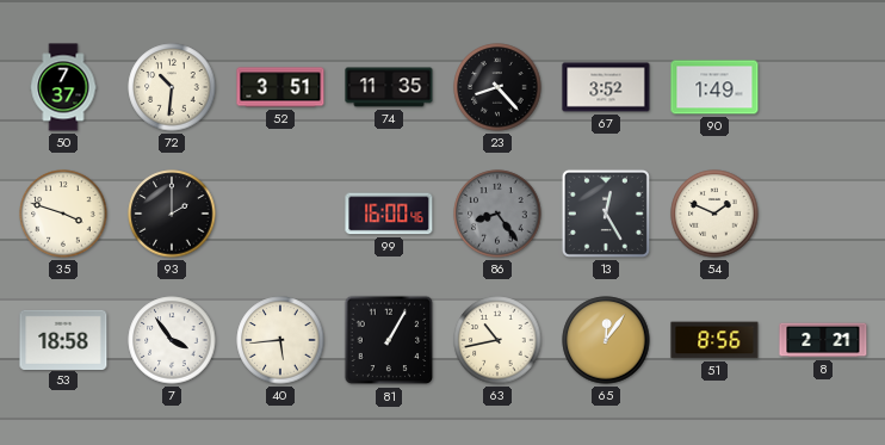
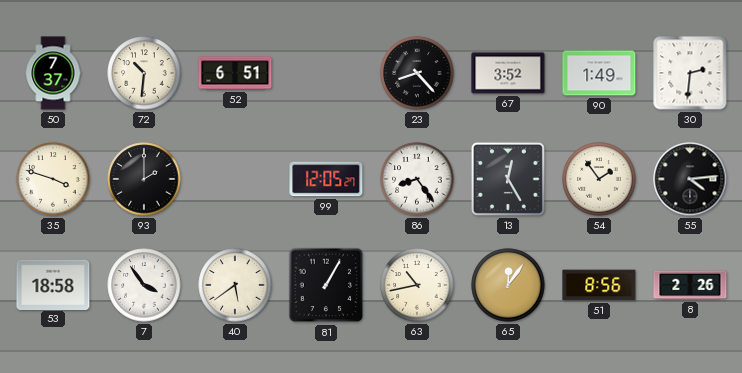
52: 3:51 -> 6:51
74: 11:35 -> none
30: none -> 2:31
99: 16:00 -> 12:05
86 dial: grey -> white
54: 1:49 -> 1:54
55: none -> 4:14
40: 5:44 -> 5:39
8: 2:21 -> 2:26
